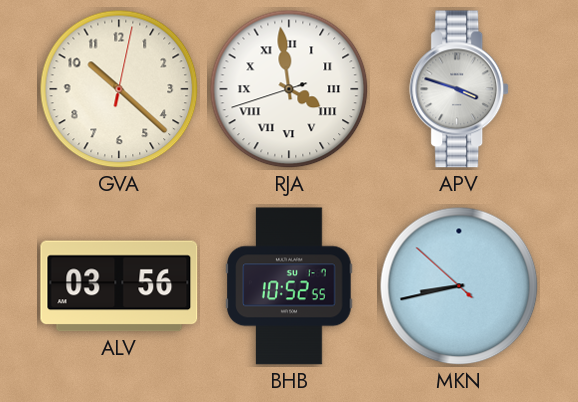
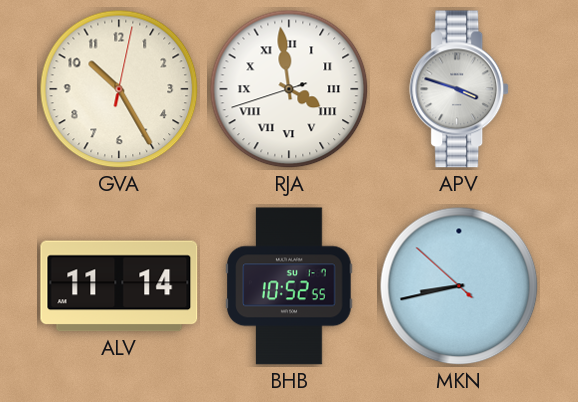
GVA: 10:22 -> 10:25
ALV: 03:56 -> 11:14
